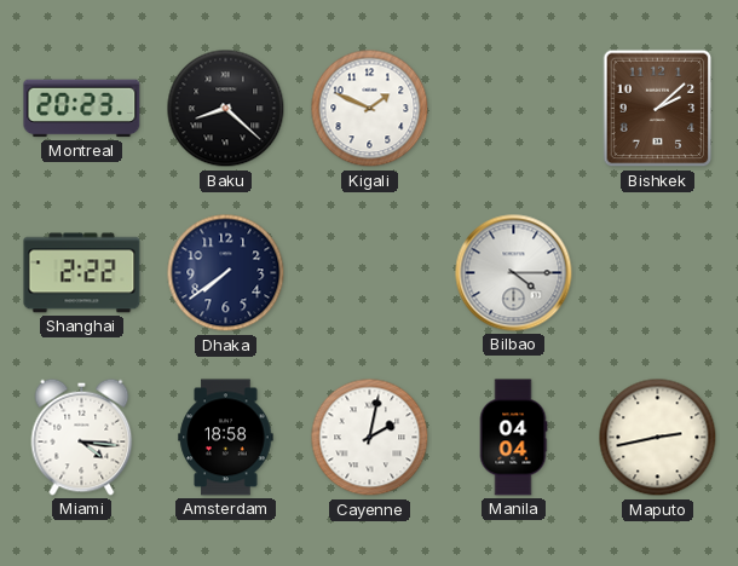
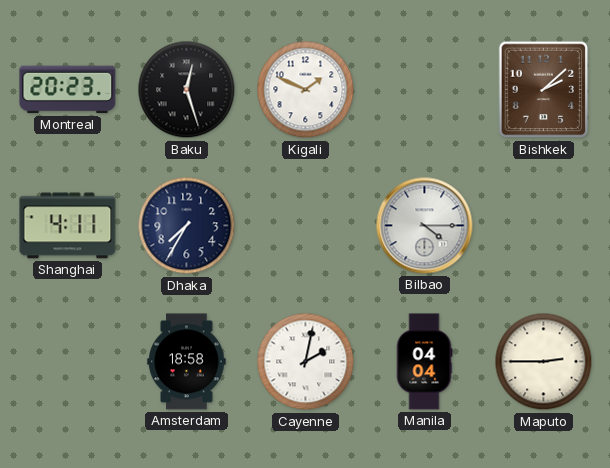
Baku: 8:22 -> 12:27
Shanghai: 2:22 -> 4:11
Dhaka: 7:39 -> 7:35
Miami: 4:16 -> none
Maputo: 2:43 -> 2:45
